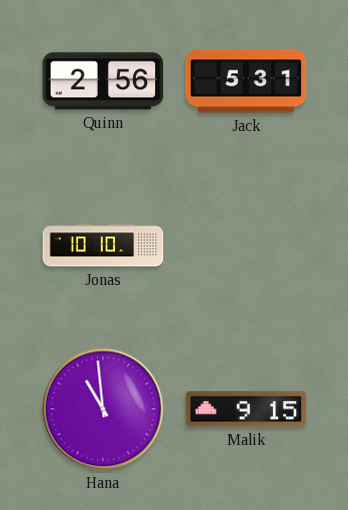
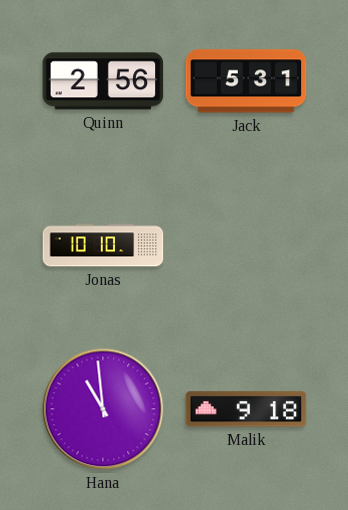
Malik: 9:15 -> 9:18
